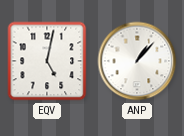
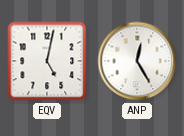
ANP: 1:07 -> 12:25
